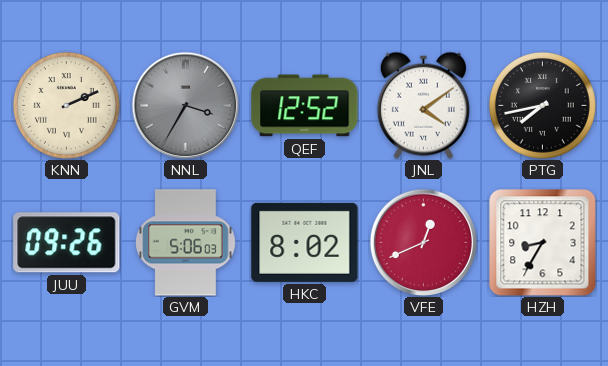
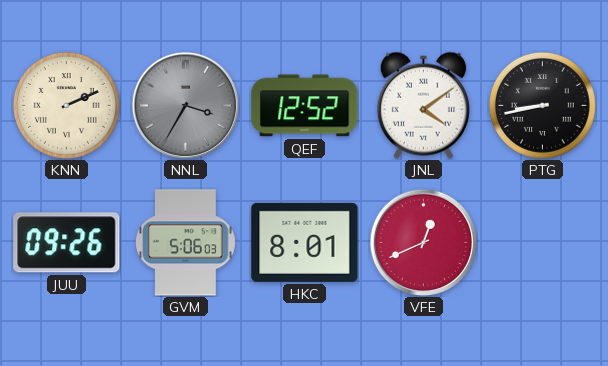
PTG: 7:43 -> 8:43
HKC: 8:02 -> 8:01
HZH: 8:35 -> none
